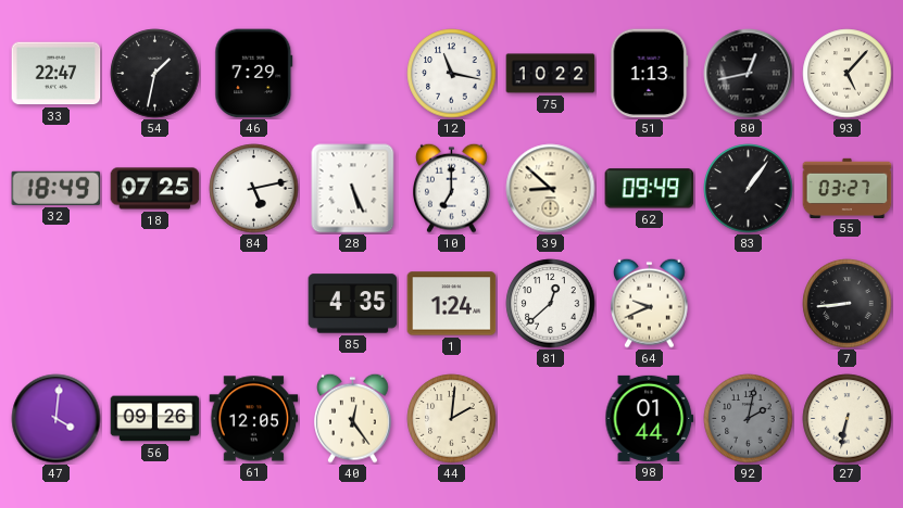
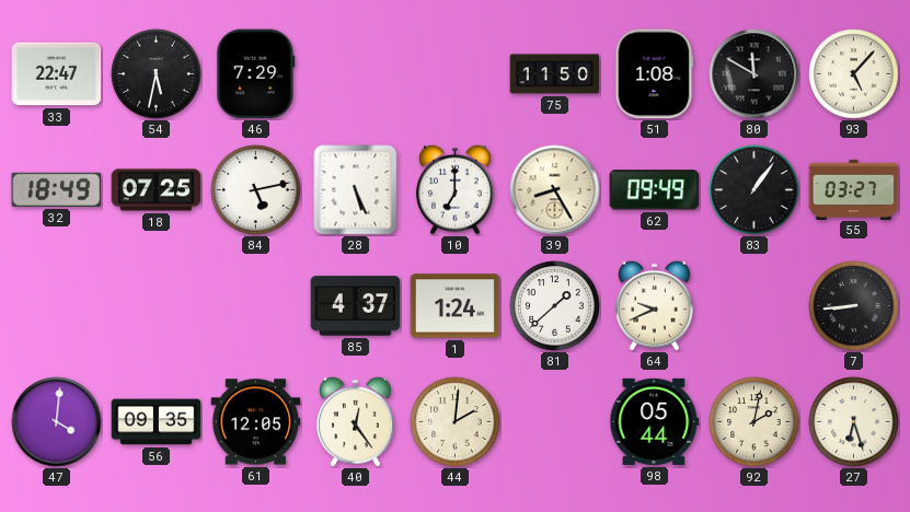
54: 1:32 -> 5:32
12: 11:17 -> none
75: 10:22 -> 11:50
51: 1:13 -> 1:08
80: 12:43 -> 11:50
39: 8:52 -> 8:25
85: 4:35 -> 4:37
81: 12:38 -> 1:38
56: 09:26 -> 09:35
98: 01:44 -> 05:44
92 dial: grey -> cream
27: 6:32 -> 6:27
